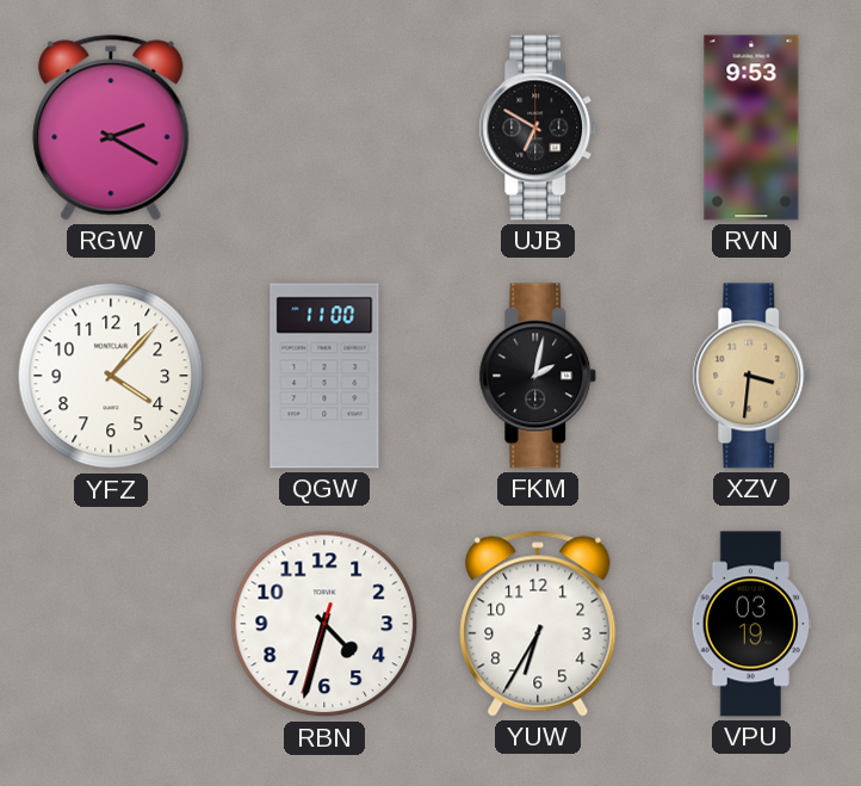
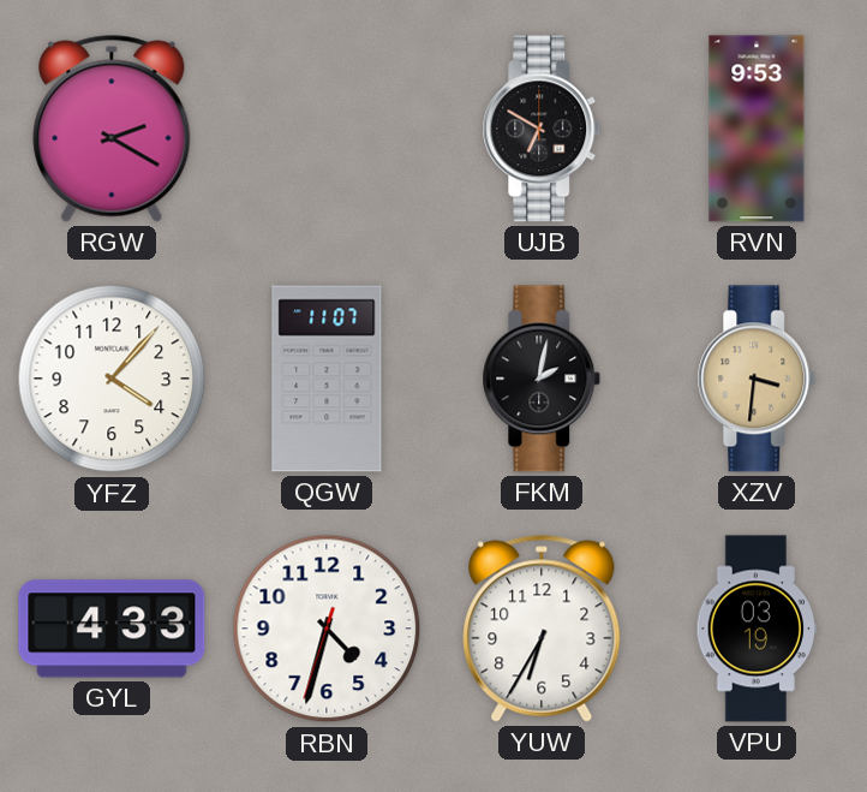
QGW: 11:00 -> 11:07
GYL: none -> 4:33
